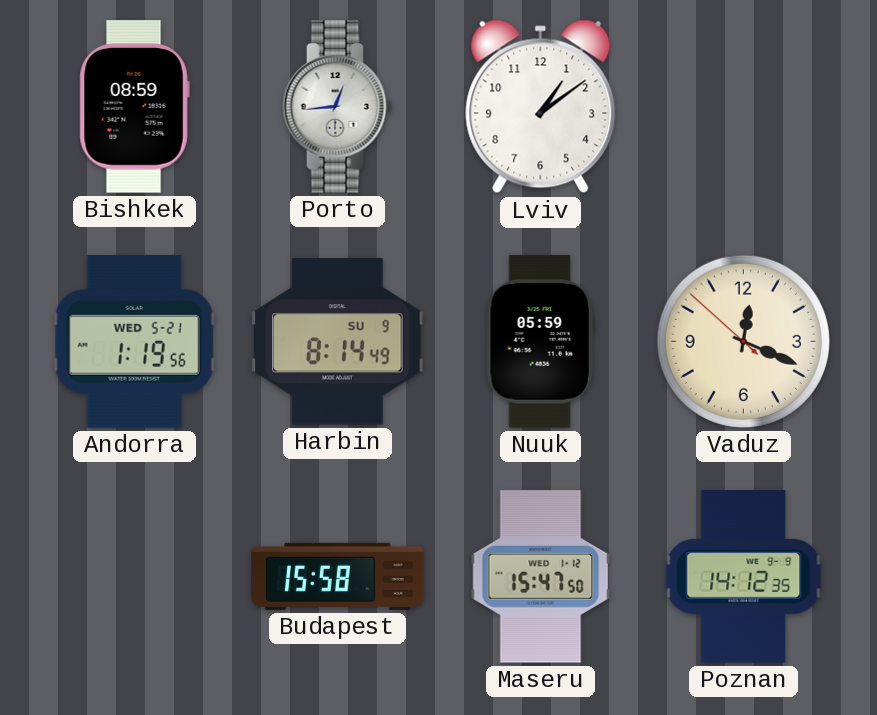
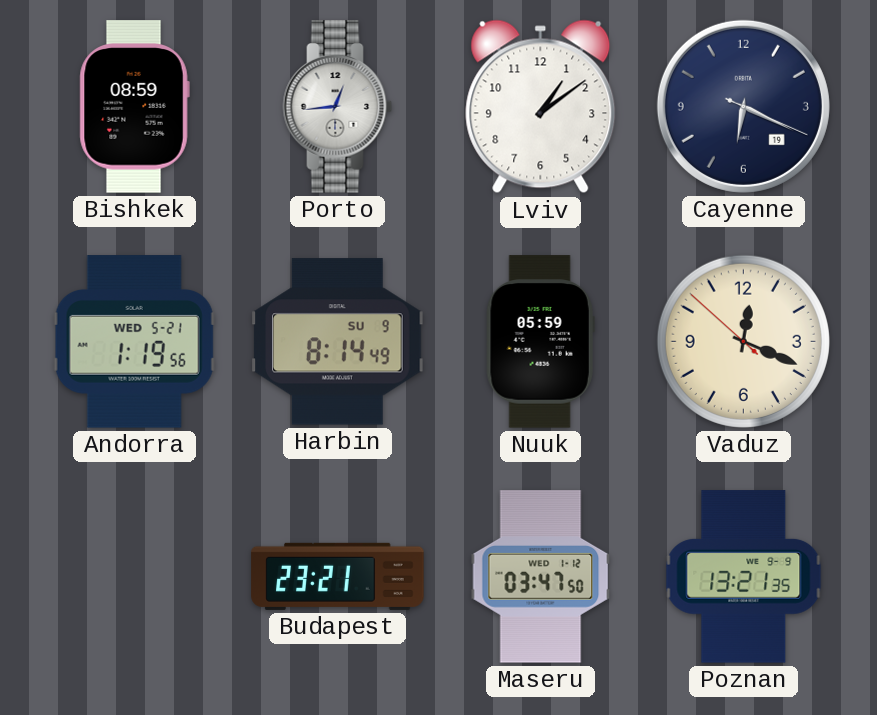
Cayenne: none -> 6:19
Budapest: 15:58 -> 23:21
Maseru: 15:47 -> 03:47
Poznan: 14:12 -> 13:21
